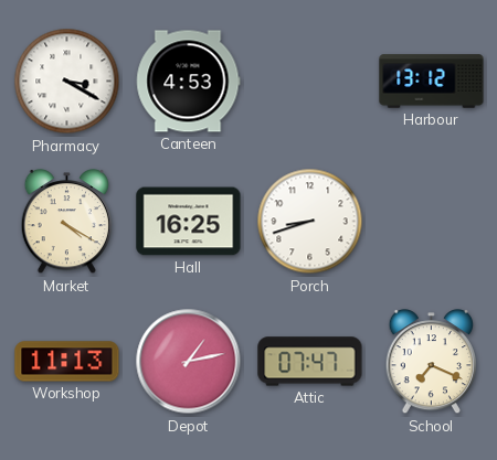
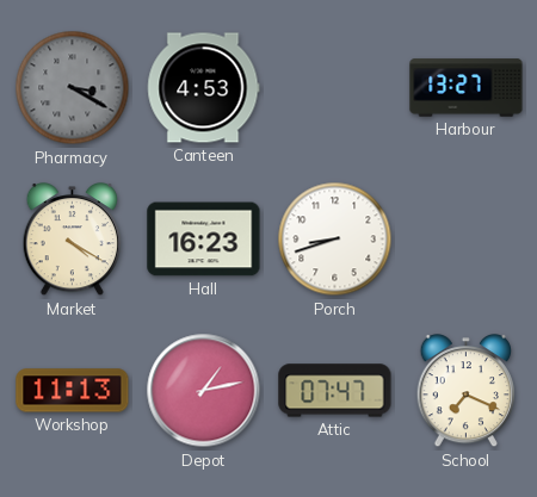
Pharmacy dial: white -> grey
Harbour: 13:12 -> 13:27
Hall: 16:25 -> 16:23
